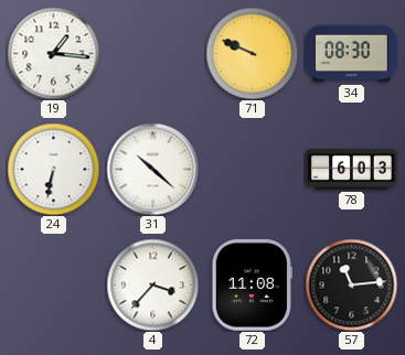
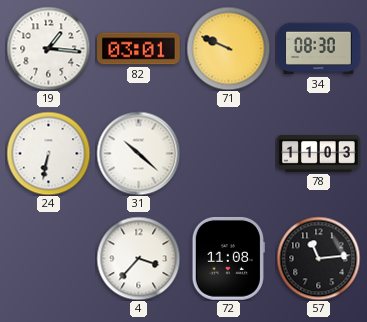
82: none -> 03:01
78: 6:03 -> 11:03
